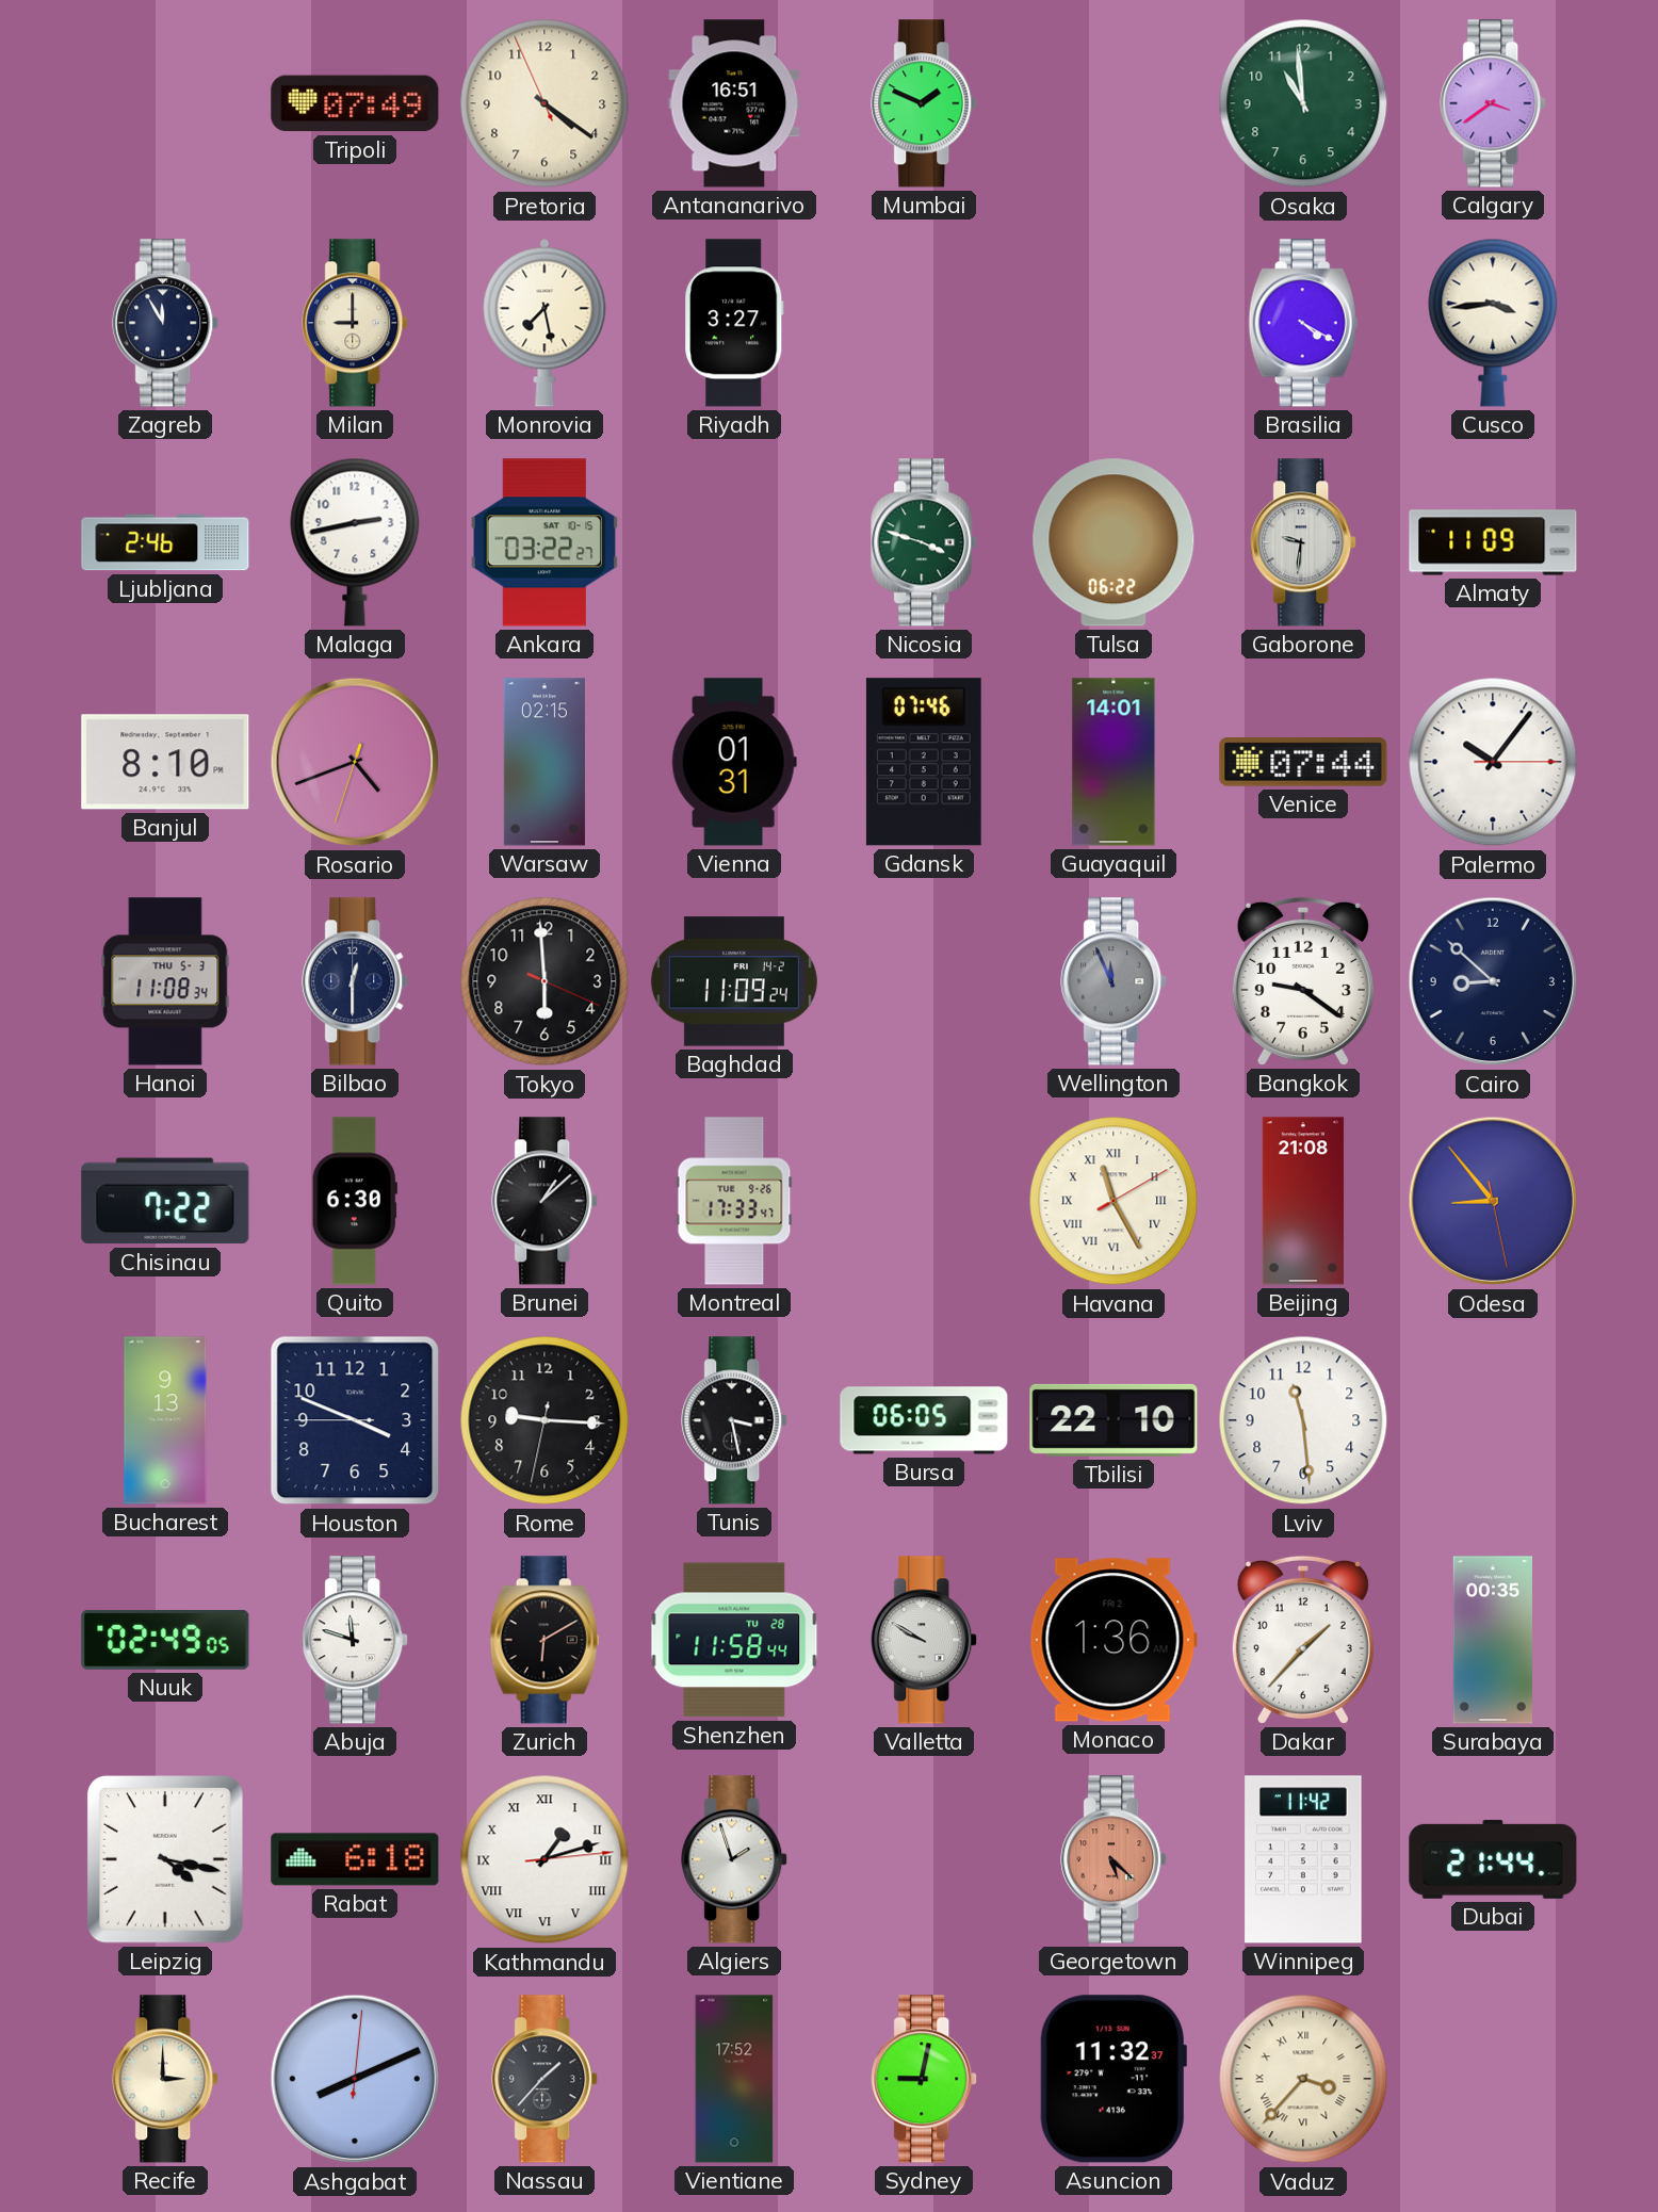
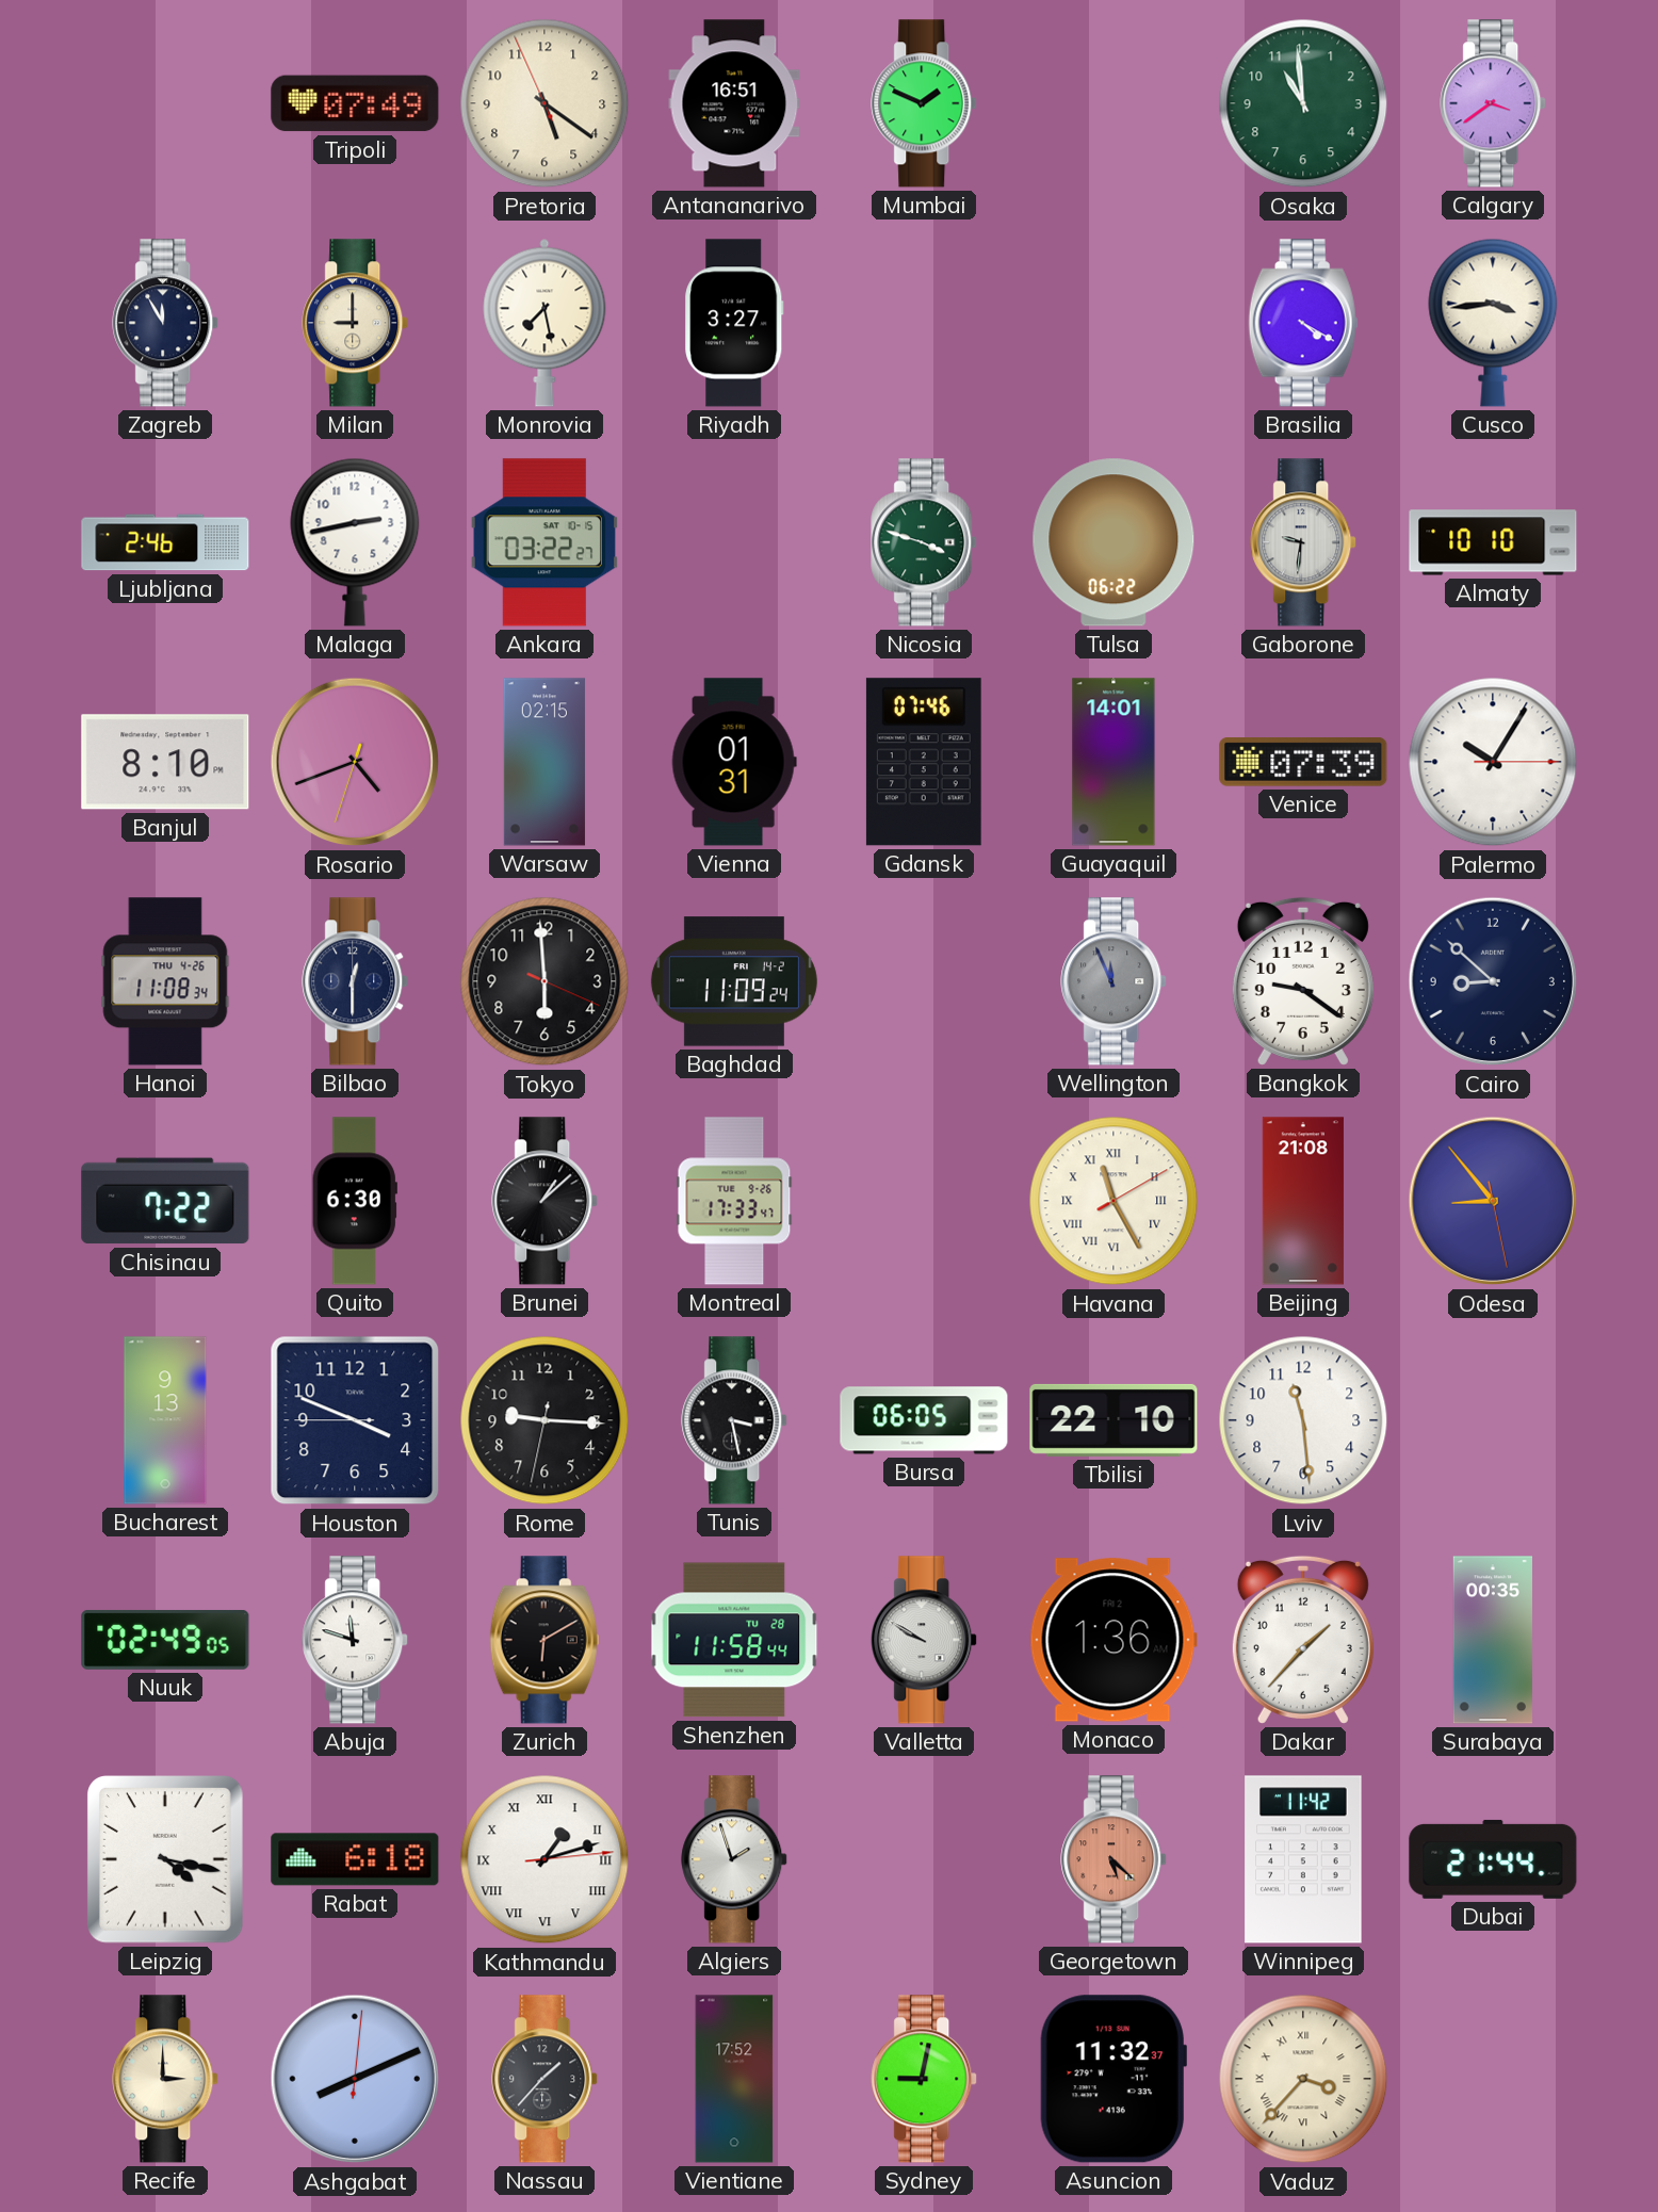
Pretoria: 4:20 -> 5:20
Almaty: 11:09 -> 10:10
Venice: 07:44 -> 07:39
Palermo: 10:06 -> 10:05
Hanoi date: THU 5-3 -> THU 4-26
